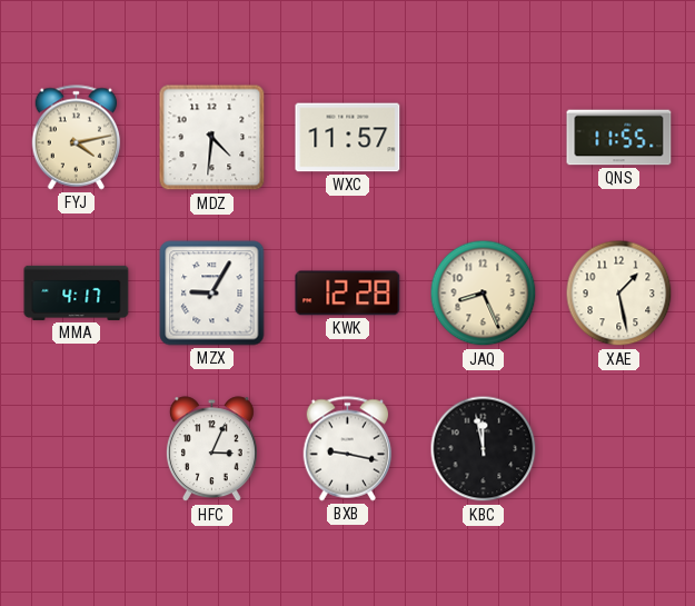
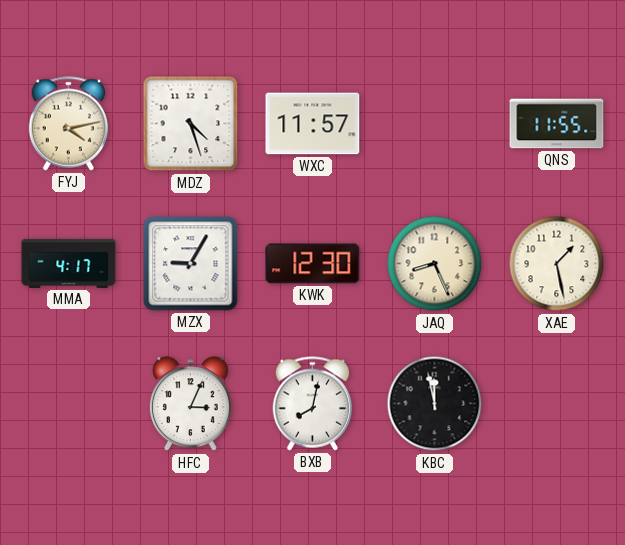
MDZ: 4:31 -> 4:27
KWK: 12:28 -> 12:30
BXB: 9:17 -> 8:02
